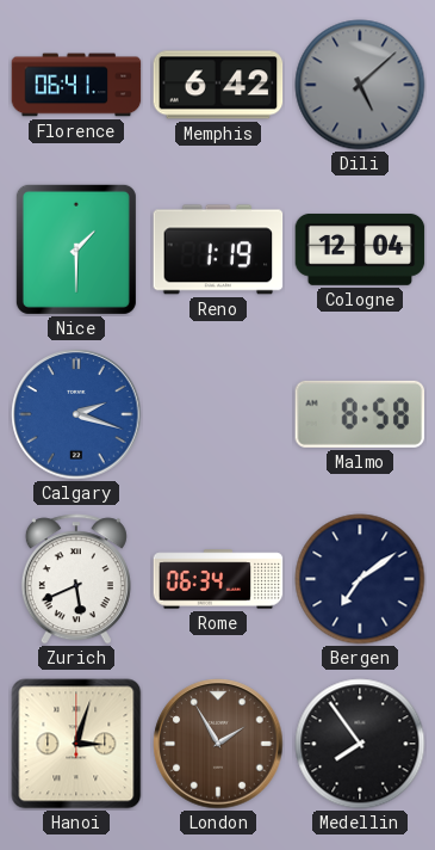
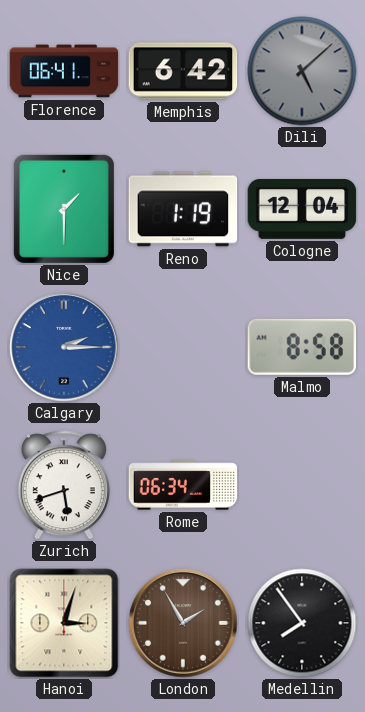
Calgary: 2:18 -> 2:15
Zurich: 5:41 -> 5:42
Bergen: 7:09 -> none
